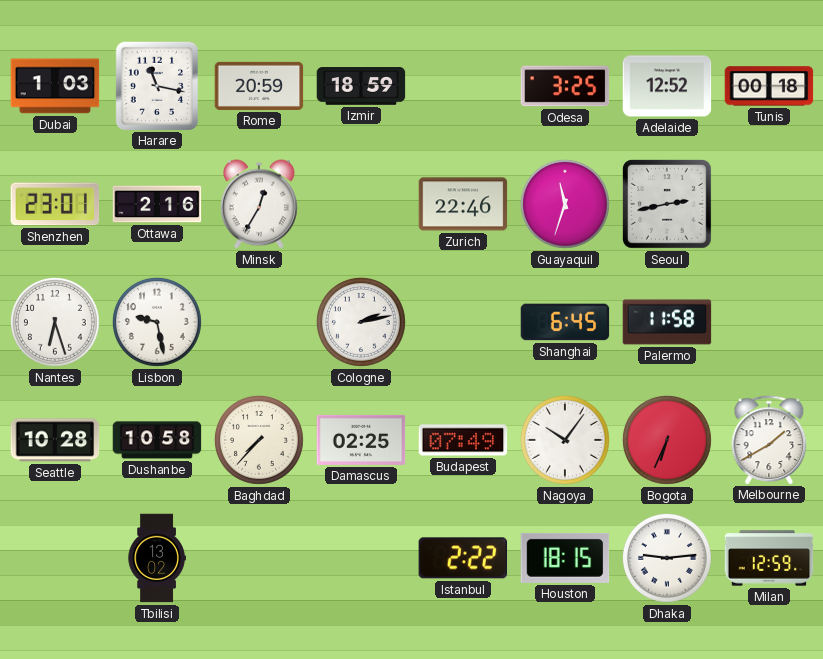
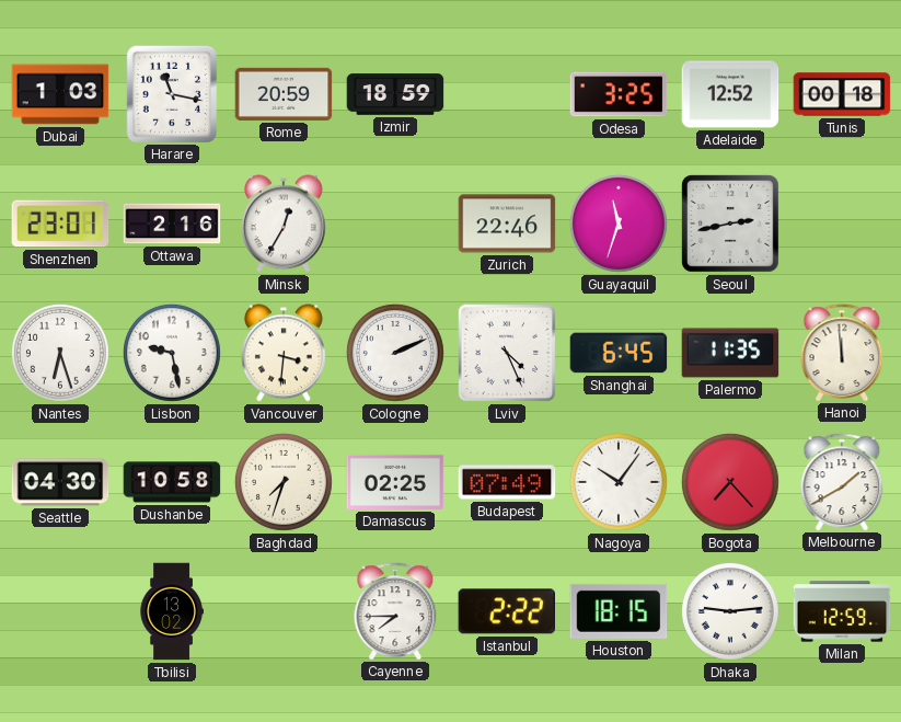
Vancouver: none -> 3:31
Cologne: 2:13 -> 2:11
Lviv: none -> 4:26
Palermo: 11:58 -> 11:35
Hanoi: none -> 11:59
Seattle: 10:28 -> 04:30
Baghdad: 7:37 -> 7:33
Bogota: 6:34 -> 7:23
Cayenne: none -> 7:45
